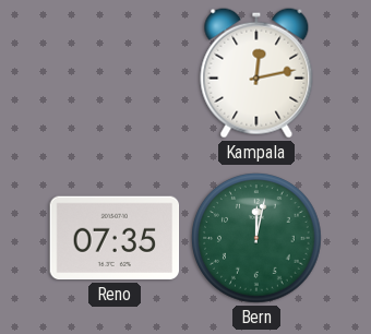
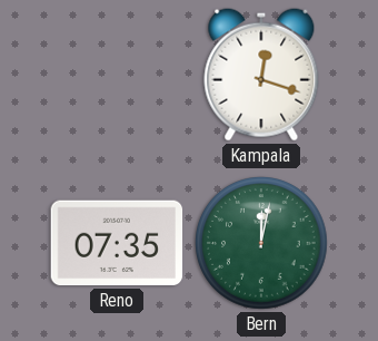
Kampala: 12:13 -> 12:18
